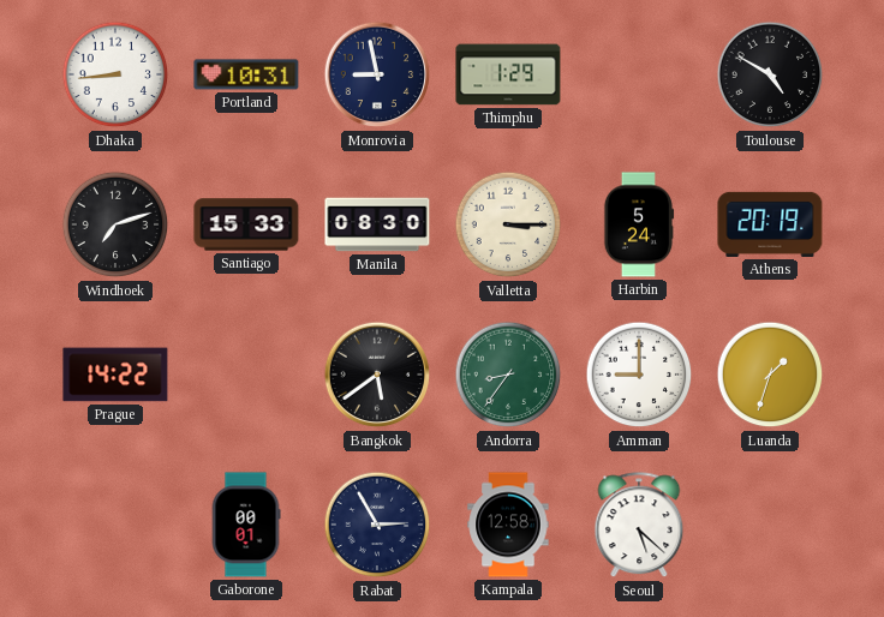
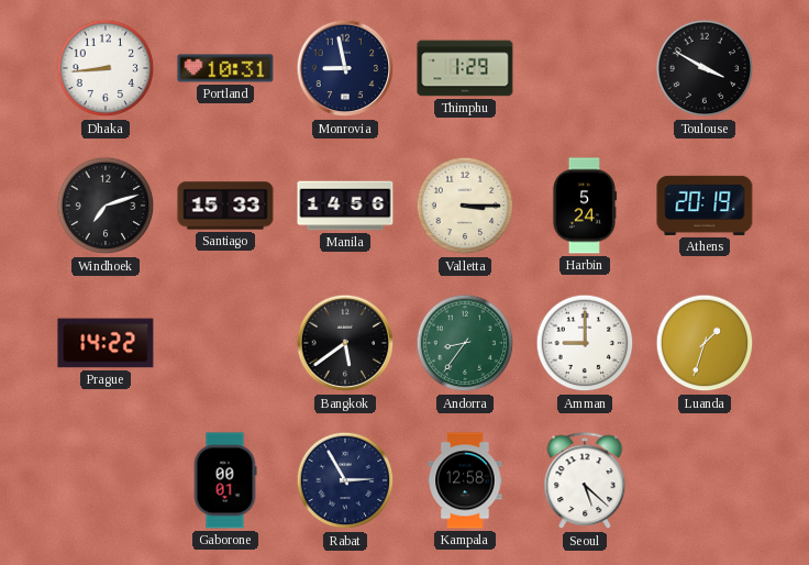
Toulouse: 4:50 -> 3:50
Manila: 08:30 -> 14:56
